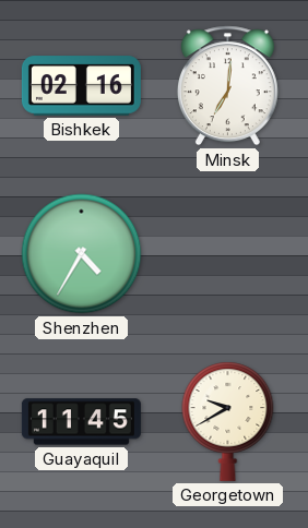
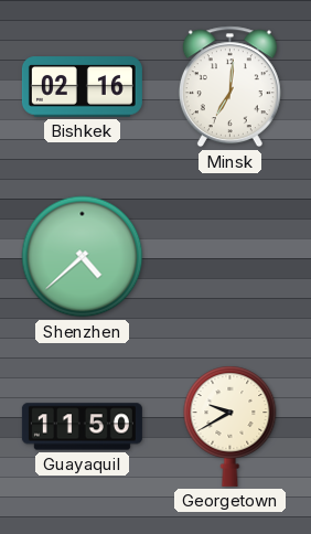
Shenzhen: 4:35 -> 4:38
Guayaquil: 11:45 -> 11:50
